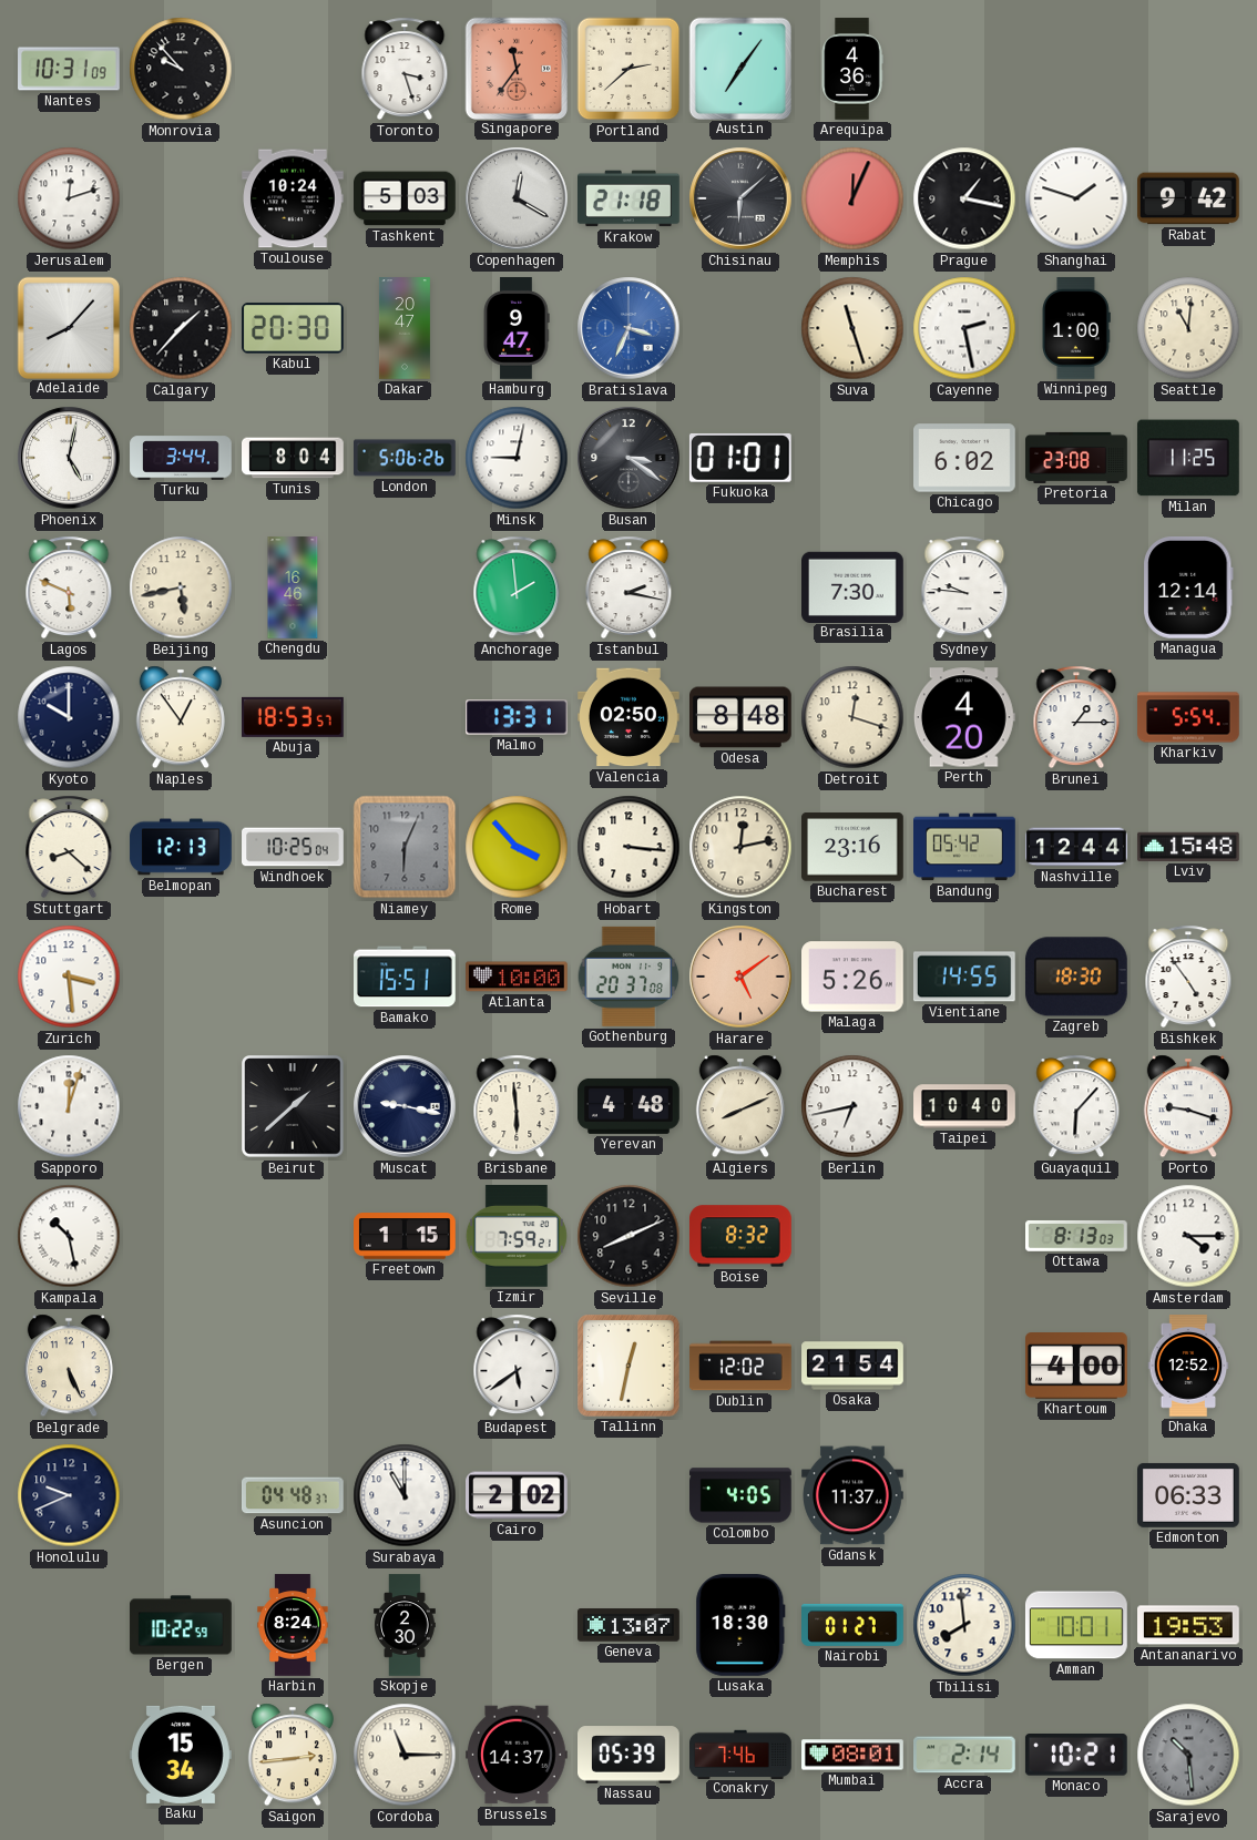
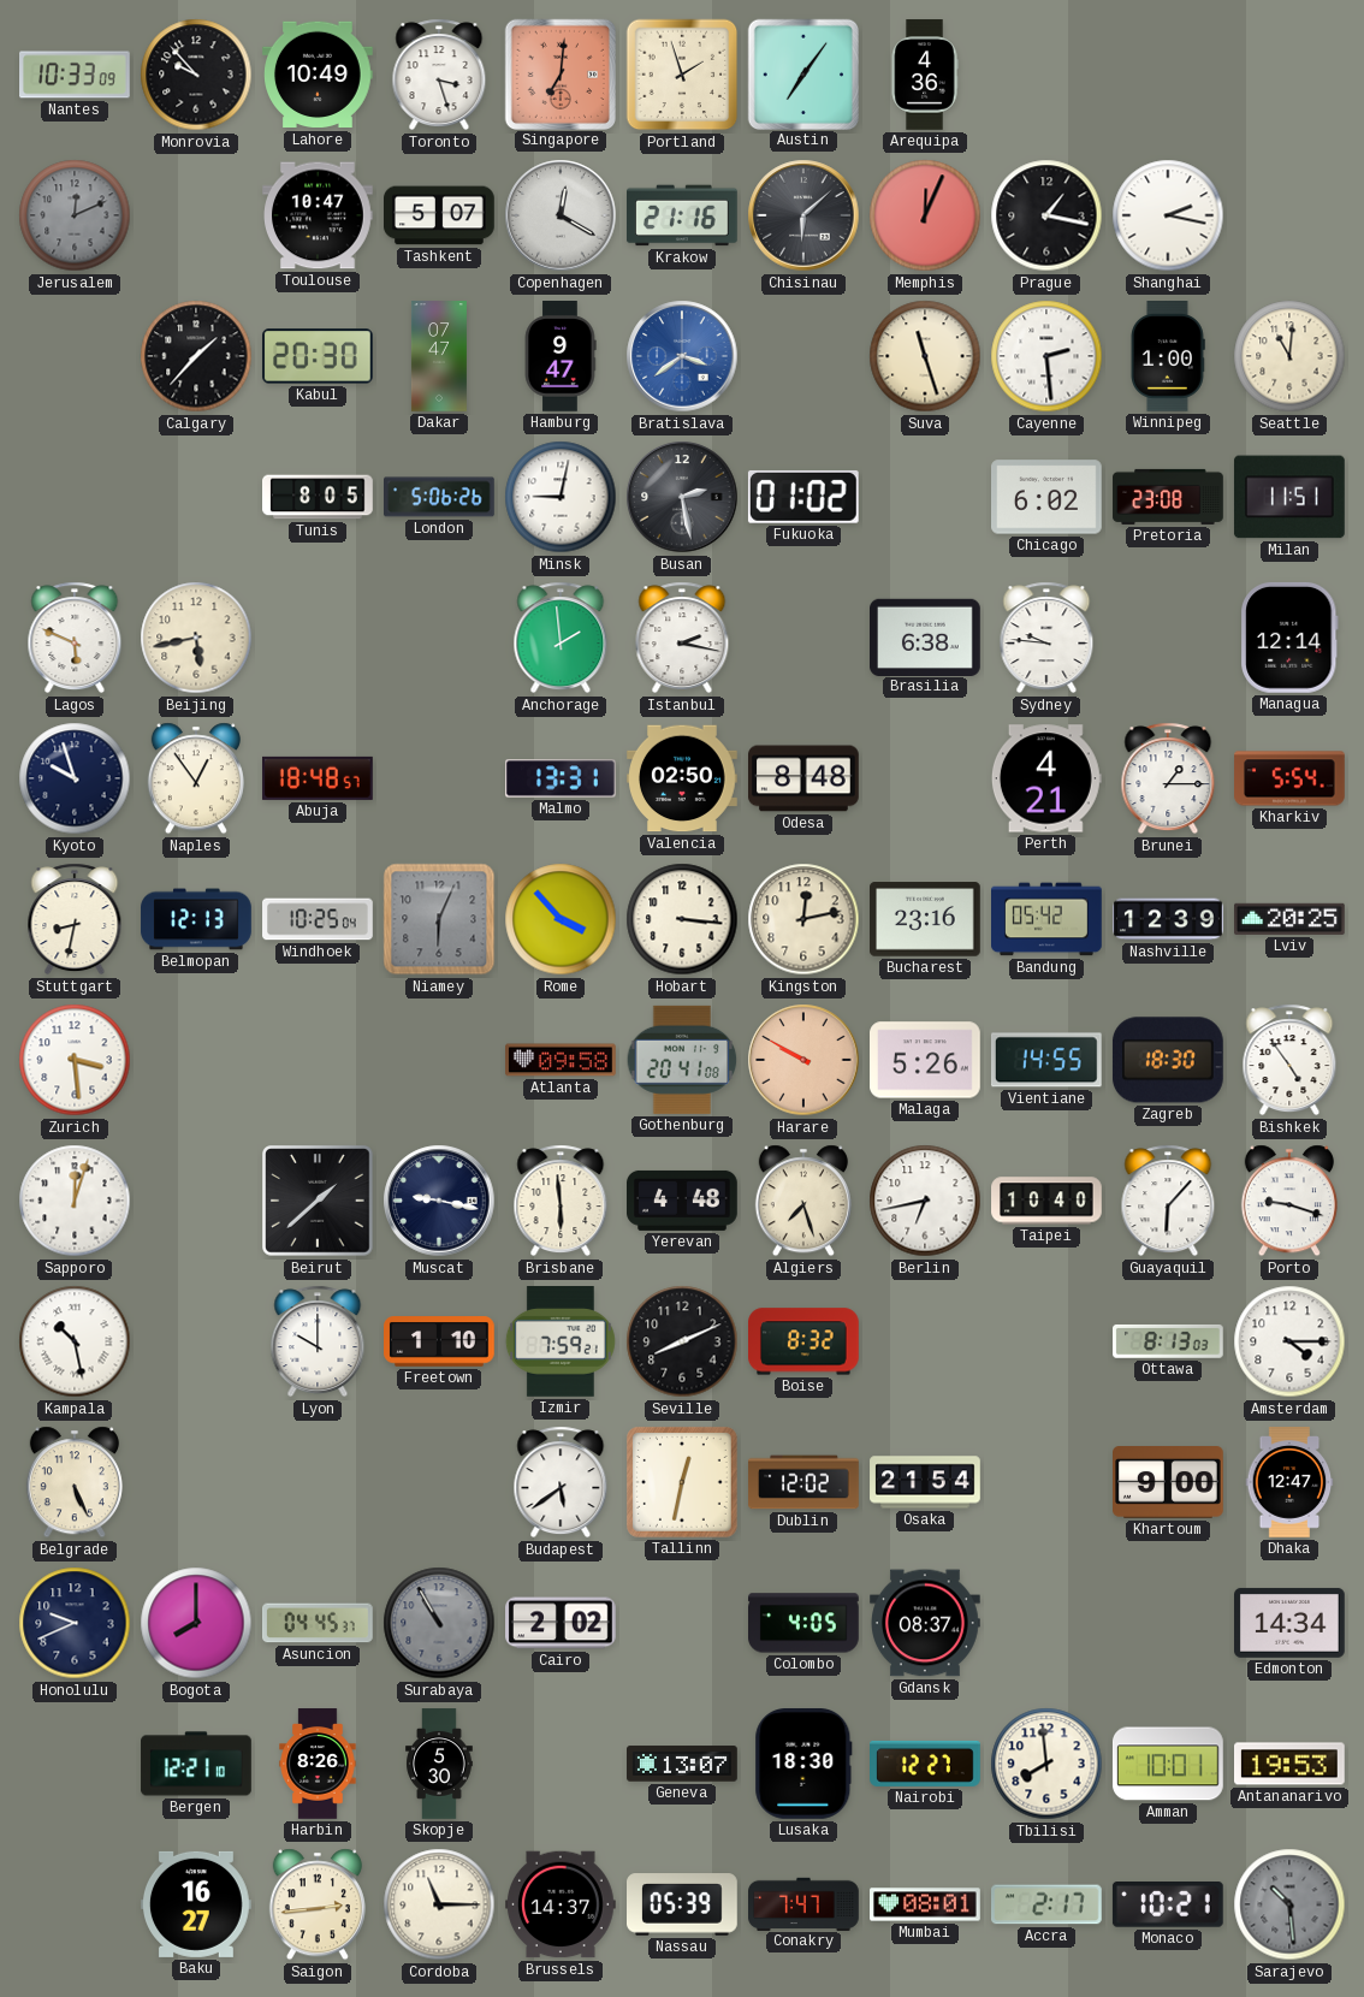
Nantes: 10:31 -> 10:33
Lahore: none -> 10:49
Singapore: 11:36 -> 7:01
Portland: 2:38 -> 1:57
Jerusalem: 12:12 -> 12:11
Jerusalem dial: white -> grey
Toulouse: 10:24 -> 10:47
Tashkent: 5:03 -> 5:07
Krakow: 21:18 -> 21:16
Shanghai: 1:48 -> 2:17
Rabat: 9:42 -> none
Adelaide: 8:07 -> none
Dakar: 20:47 -> 07:47
Bratislava: 3:34 -> 3:39
Cayenne: 2:28 -> 2:29
Phoenix: 5:02 -> none
Turku: 3:44 -> none
Tunis: 8:04 -> 8:05
Busan: 3:21 -> 2:28
Fukuoka: 01:01 -> 01:02
Milan: 11:25 -> 11:51
Chengdu: 16:46 -> none
Brasilia: 7:30 -> 6:38
Kyoto: 10:00 -> 9:57
Abuja: 18:53 -> 18:48
Detroit: 12:18 -> none
Perth: 4:20 -> 4:21
Stuttgart: 8:22 -> 8:32
Nashville: 12:44 -> 12:39
Lviv: 15:48 -> 20:25
Bamako: 15:51 -> none
Atlanta: 10:00 -> 09:58
Gothenburg: 20:37 -> 20:41
Harare: 5:09 -> 9:50
Algiers: 8:11 -> 7:27
Lyon: none -> 10:00
Freetown: 1:15 -> 1:10
Khartoum: 4:00 -> 9:00
Dhaka: 12:52 -> 12:47
Bogota: none -> 8:00
Asuncion: 04:48 -> 04:45
Surabaya: 11:00 -> 10:55
Surabaya dial: white -> grey
Gdansk: 11:37 -> 08:37
Edmonton: 06:33 -> 14:34
Bergen: 10:22 -> 12:21
Harbin: 8:24 -> 8:26
Skopje: 2:30 -> 5:30
Nairobi: 01:27 -> 12:27
Baku: 15:34 -> 16:27
Conakry: 7:46 -> 7:47
Accra: 2:14 -> 2:17
